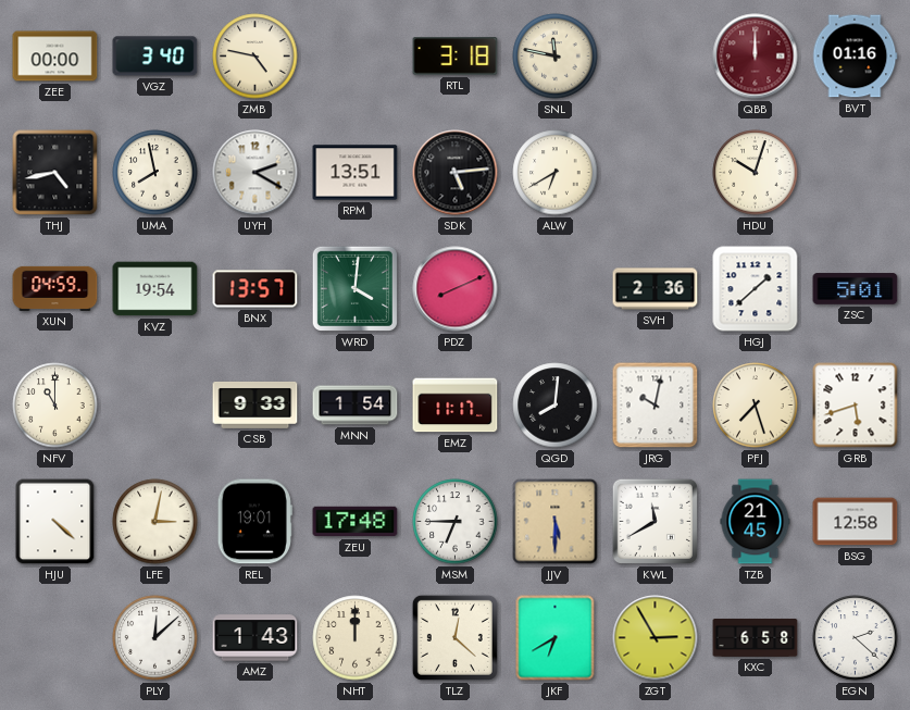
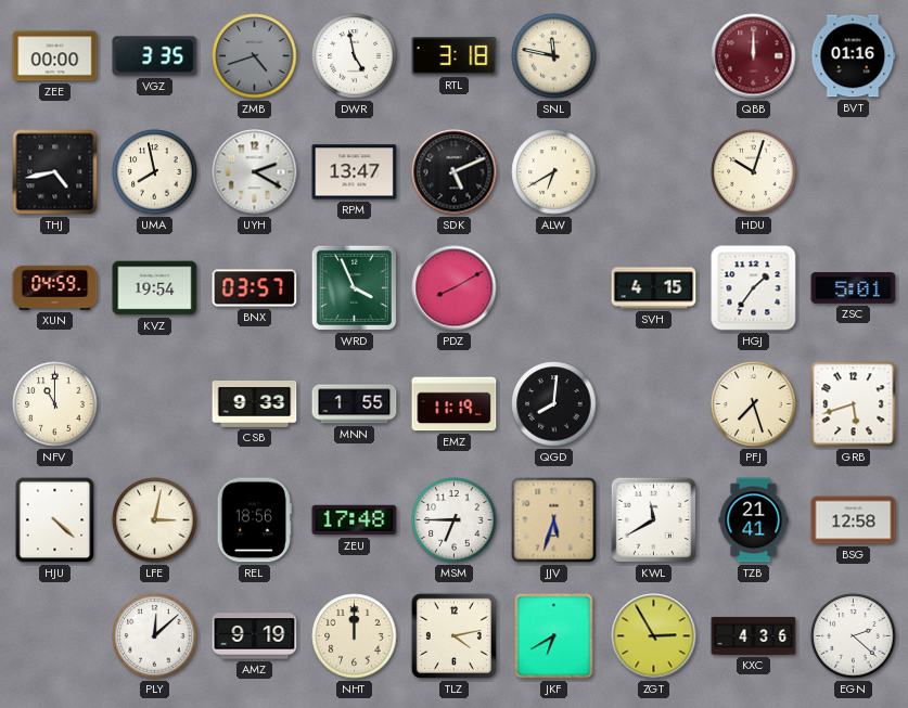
VGZ: 3:40 -> 3:35
ZMB: 4:47 -> 4:42
ZMB dial: cream -> grey
DWR: none -> 4:58
RPM: 13:51 -> 13:47
SDK: 5:14 -> 5:11
BNX: 13:57 -> 03:57
WRD: 4:01 -> 3:56
PDZ: 8:11 -> 8:10
SVH: 2:36 -> 4:15
HGJ: 1:38 -> 1:36
MNN: 1:54 -> 1:55
EMZ: 11:17 -> 11:19
JRG: 10:02 -> none
REL: 19:01 -> 18:56
JJV: 5:30 -> 5:33
TZB: 21:45 -> 21:41
AMZ: 1:43 -> 9:19
TLZ: 12:22 -> 4:13
KXC: 6:58 -> 4:36
